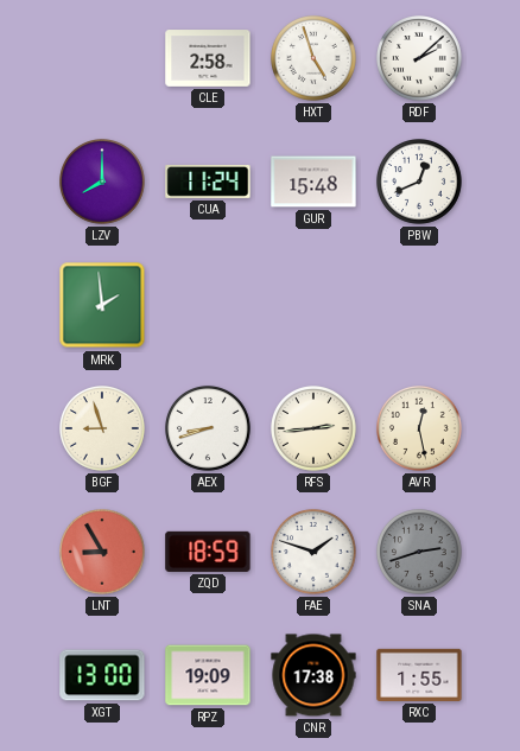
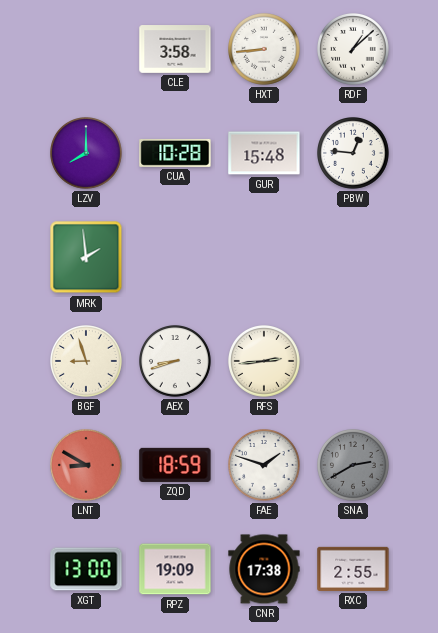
CLE: 2:58 -> 3:58
HXT: 4:57 -> 8:44
RDF: 2:08 -> 1:08
CUA: 11:24 -> 10:28
PBW: 12:41 -> 12:46
AVR: 12:28 -> none
LNT: 8:55 -> 8:50
SNA: 2:42 -> 2:40
RXC: 1:55 -> 2:55
